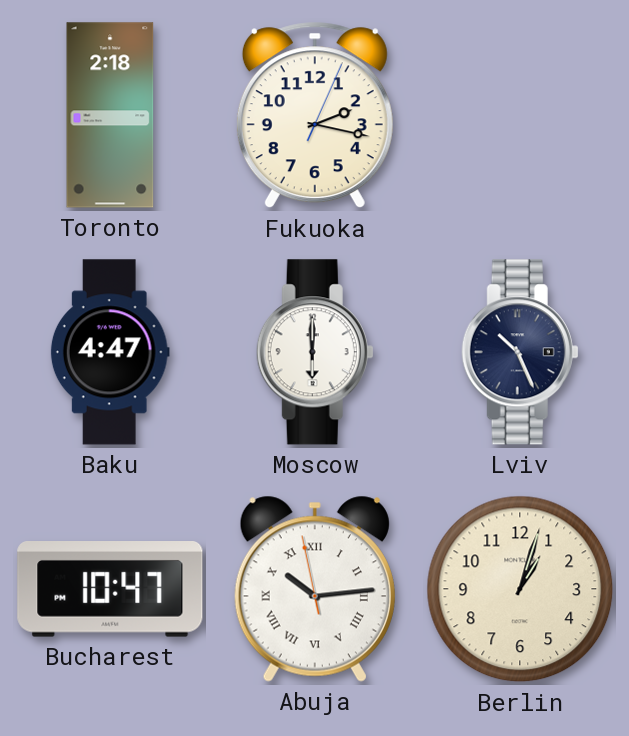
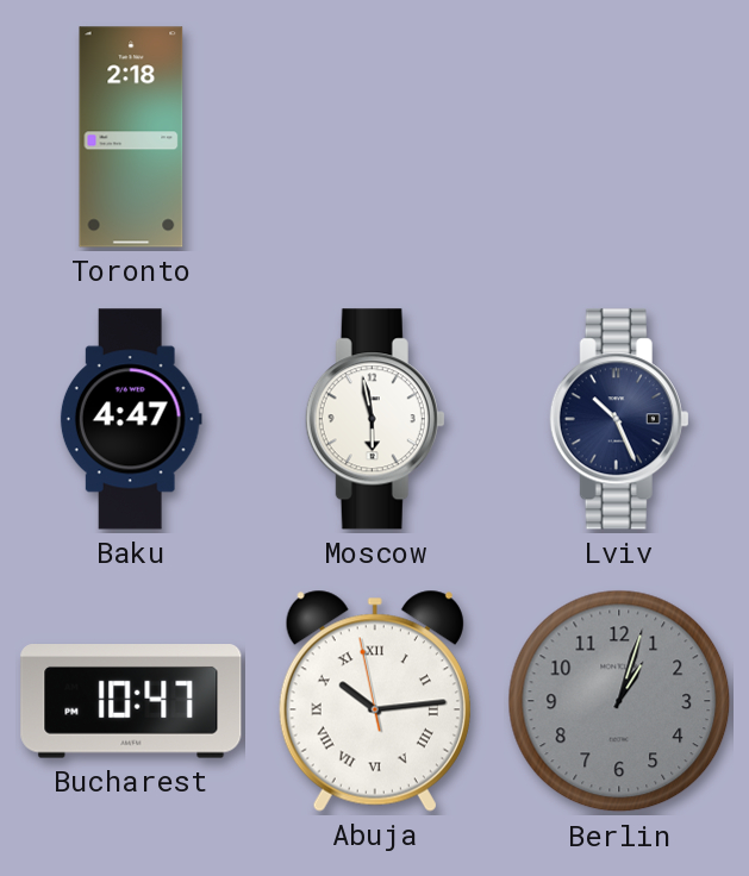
Fukuoka: 2:17 -> none
Moscow: 6:00 -> 5:58
Berlin dial: cream -> grey
